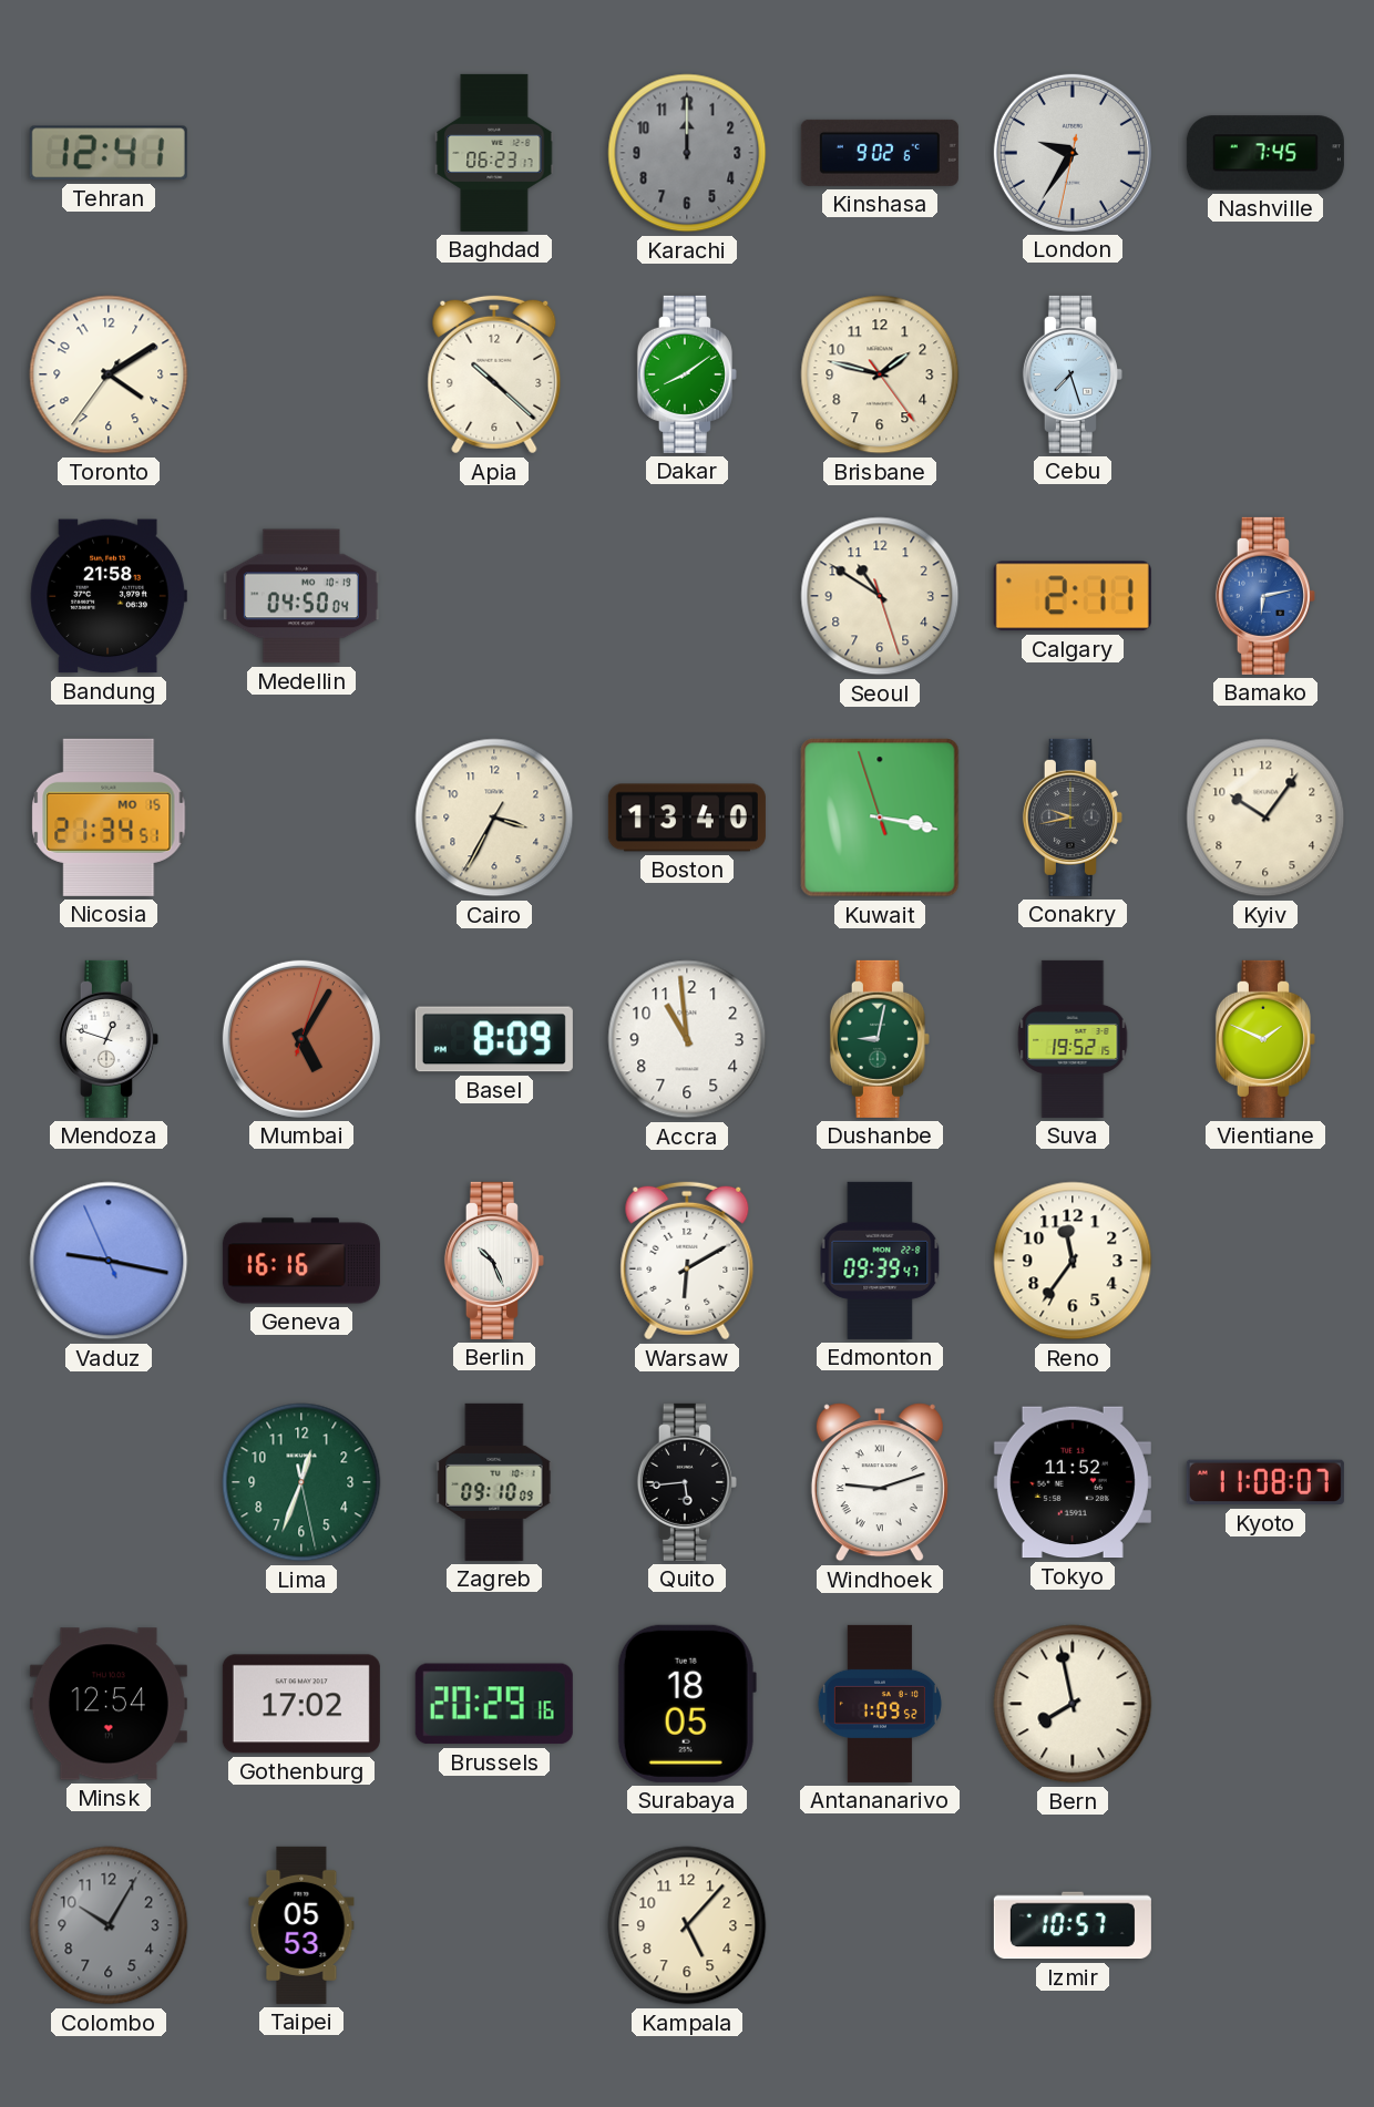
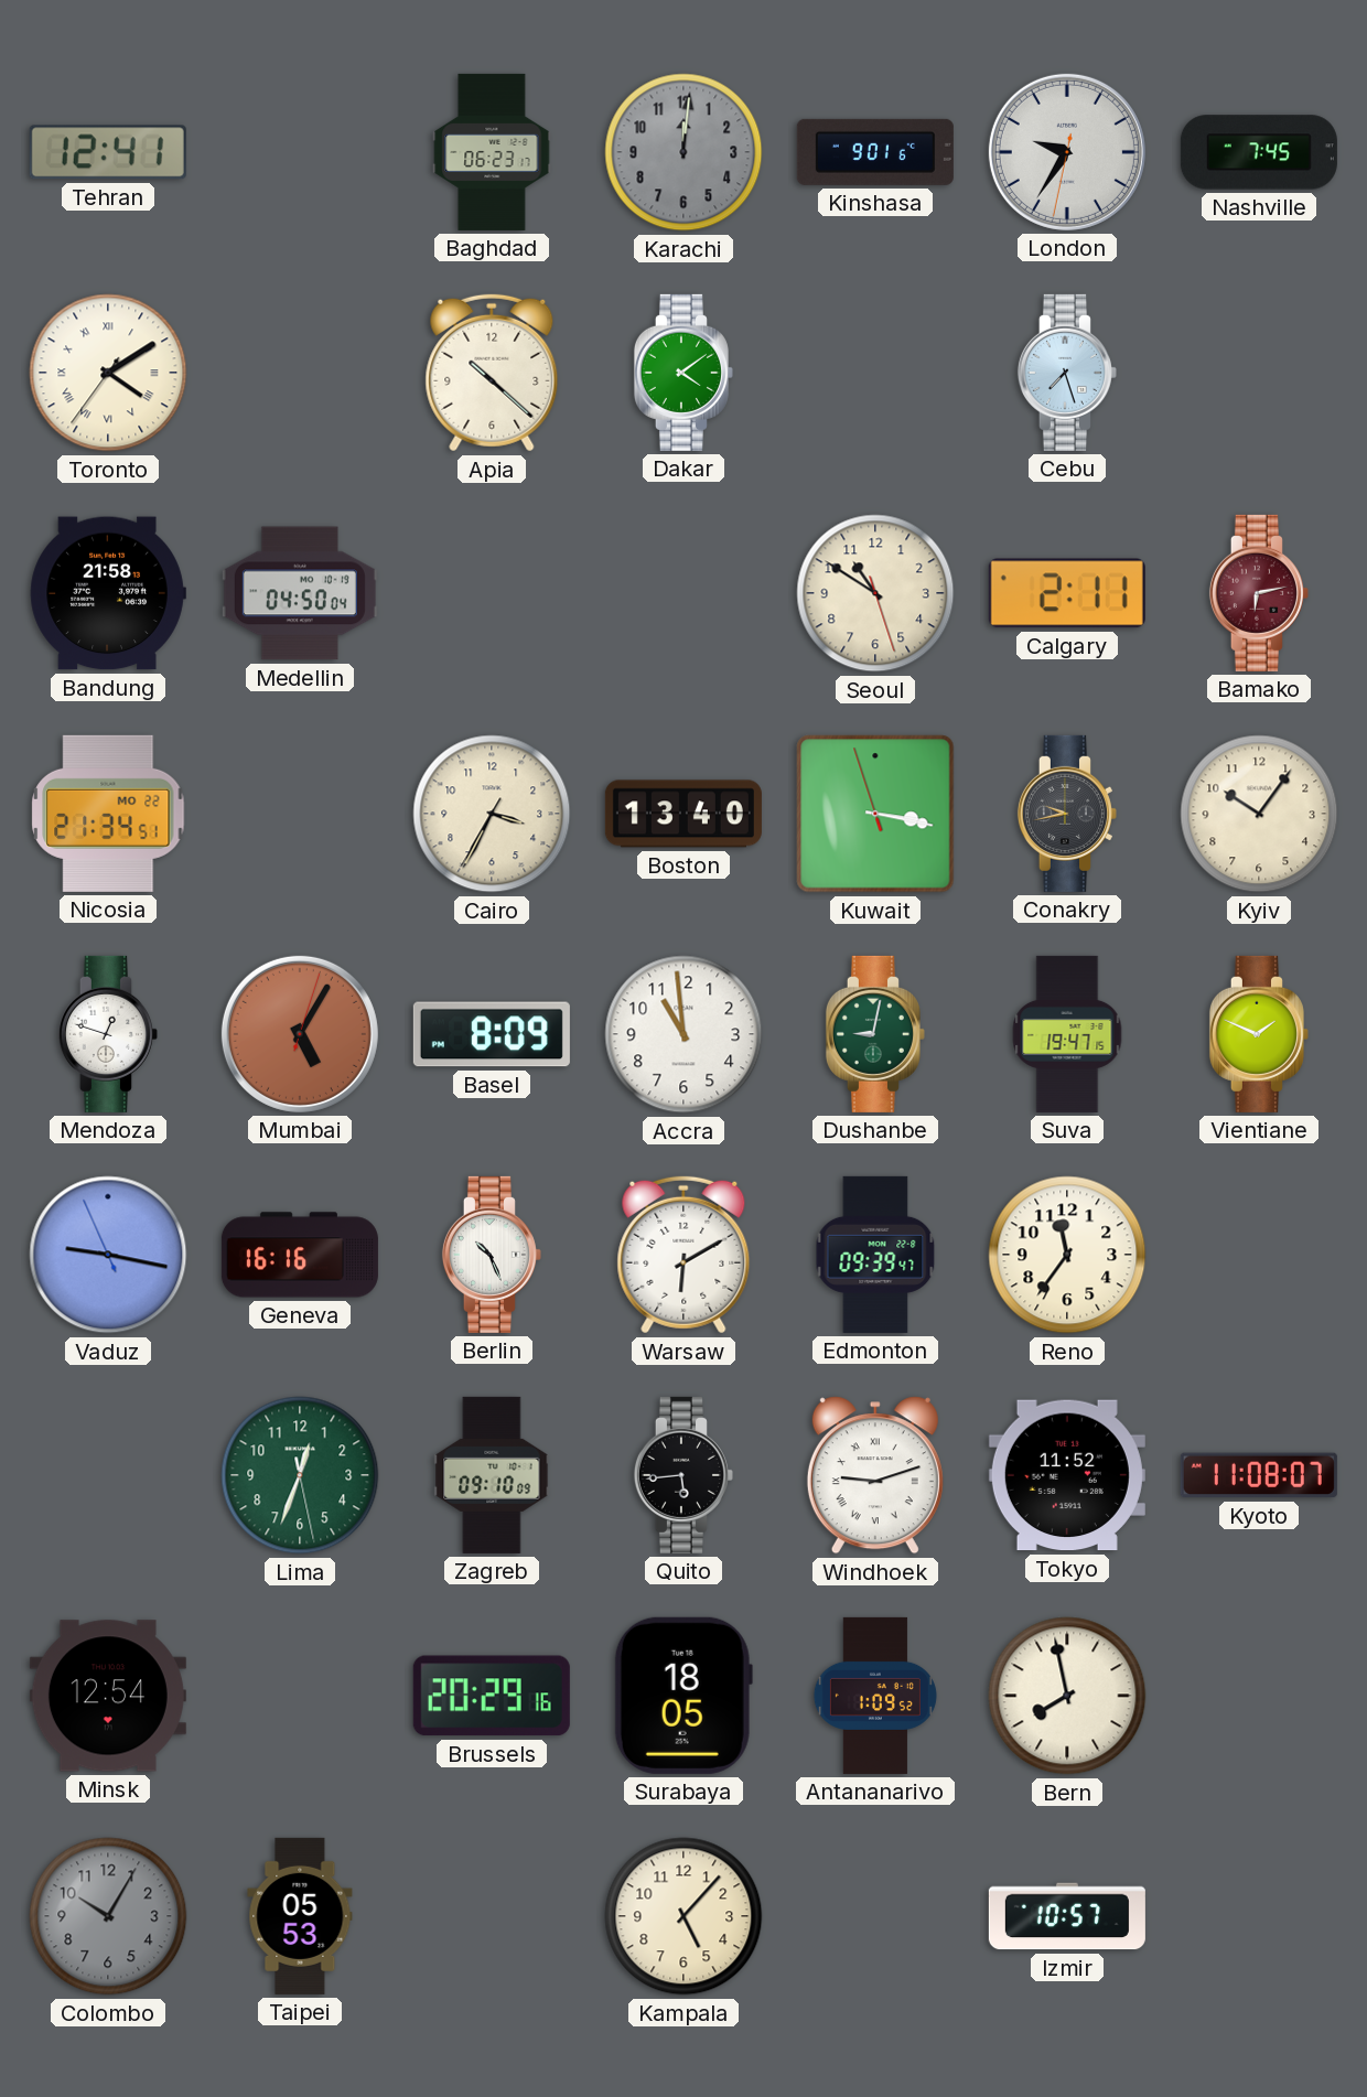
Karachi: 12:00 -> 12:01
Kinshasa: 9:02 -> 9:01
Toronto numerals: Arabic -> Roman
Dakar: 8:09 -> 4:09
Brisbane: 1:47 -> none
Bamako dial: blue -> burgundy
Nicosia date: MO 15 -> MO 22
Suva: 19:52 -> 19:47
Gothenburg: 17:02 -> none
